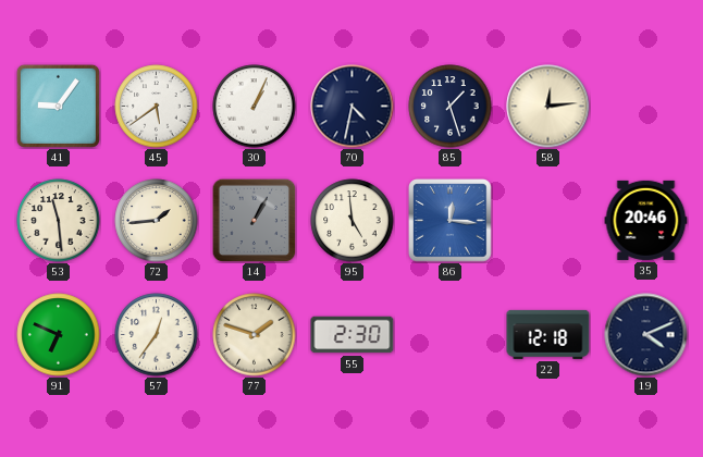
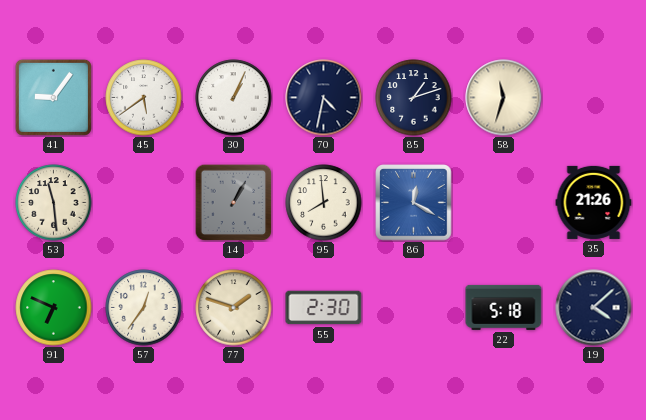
85: 1:27 -> 1:12
58: 12:14 -> 11:33
72: 1:44 -> none
95: 4:59 -> 7:59
86: 12:16 -> 12:20
35: 20:46 -> 21:26
22: 12:18 -> 5:18
19: 4:11 -> 4:08
